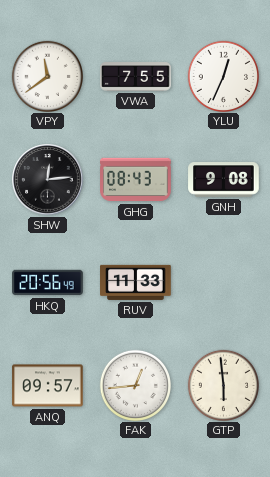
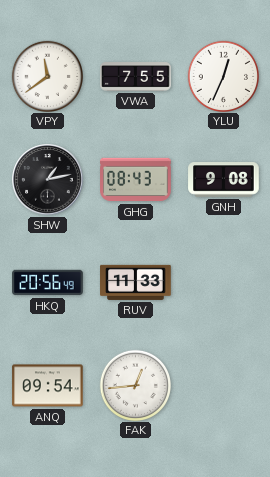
SHW: 12:14 -> 1:13
ANQ: 09:57 -> 09:54
GTP: 5:59 -> none
